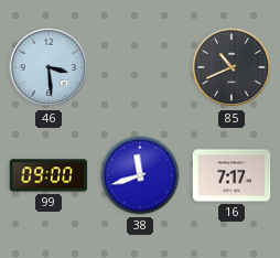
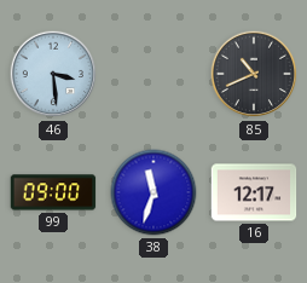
38: 11:42 -> 11:33
16: 7:17 -> 12:17
